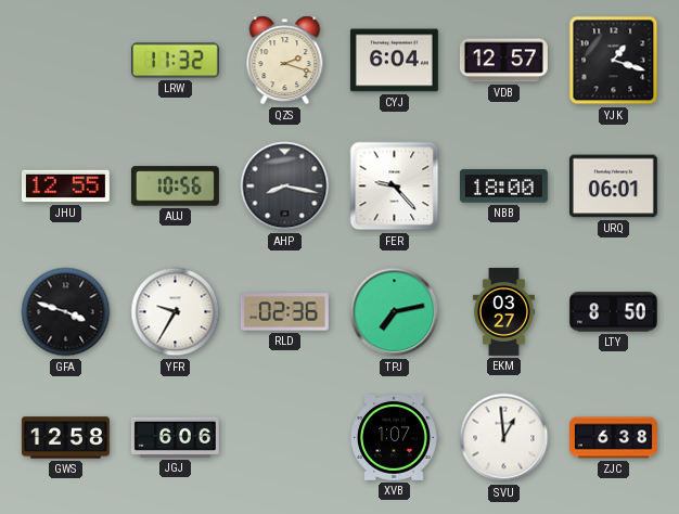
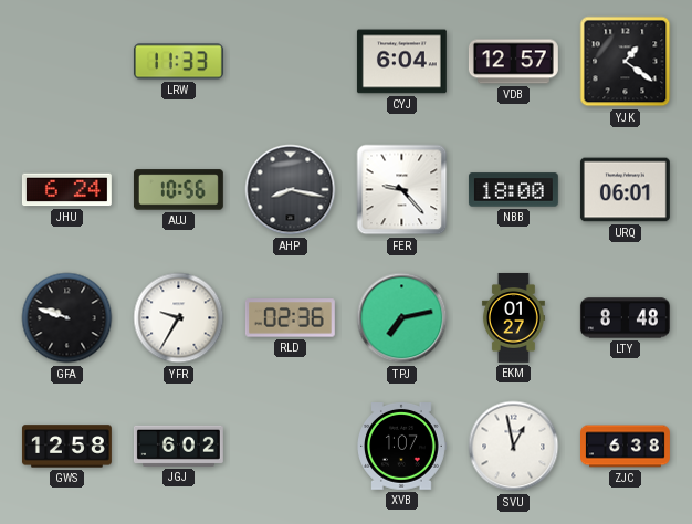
LRW: 11:32 -> 11:33
QZS: 2:18 -> none
YJK: 1:18 -> 1:21
JHU: 12:55 -> 6:24
GFA: 3:48 -> 9:48
EKM: 03:27 -> 01:27
LTY: 8:50 -> 8:48
JGJ: 6:06 -> 6:02
SVU: 12:59 -> 12:58
